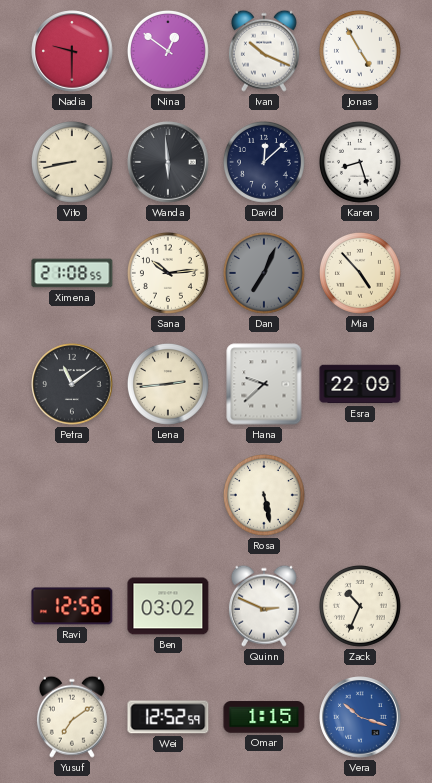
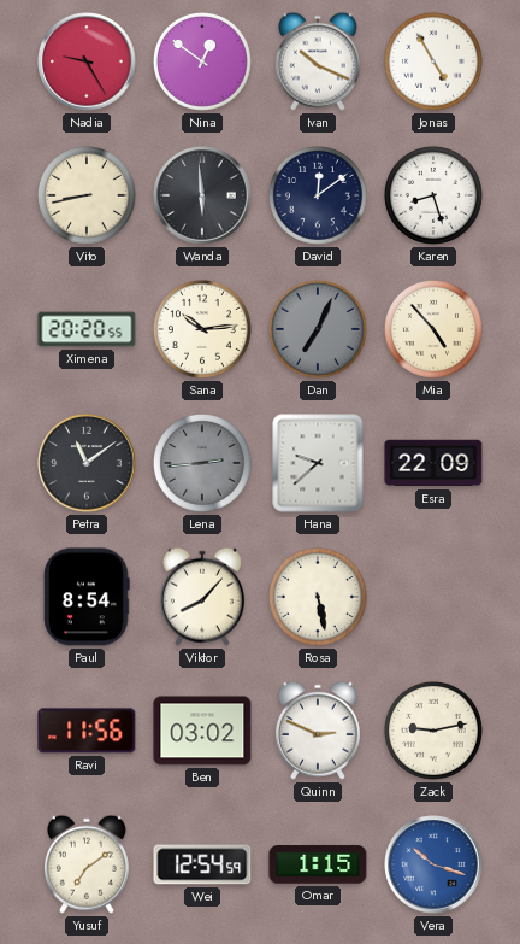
Nadia: 9:30 -> 9:25
David: 12:08 -> 12:09
Ximena: 21:08 -> 20:20
Lena dial: cream -> grey
Paul: none -> 8:54
Viktor: none -> 8:07
Ravi: 12:56 -> 11:56
Zack: 10:34 -> 9:13
Wei: 12:52 -> 12:54
